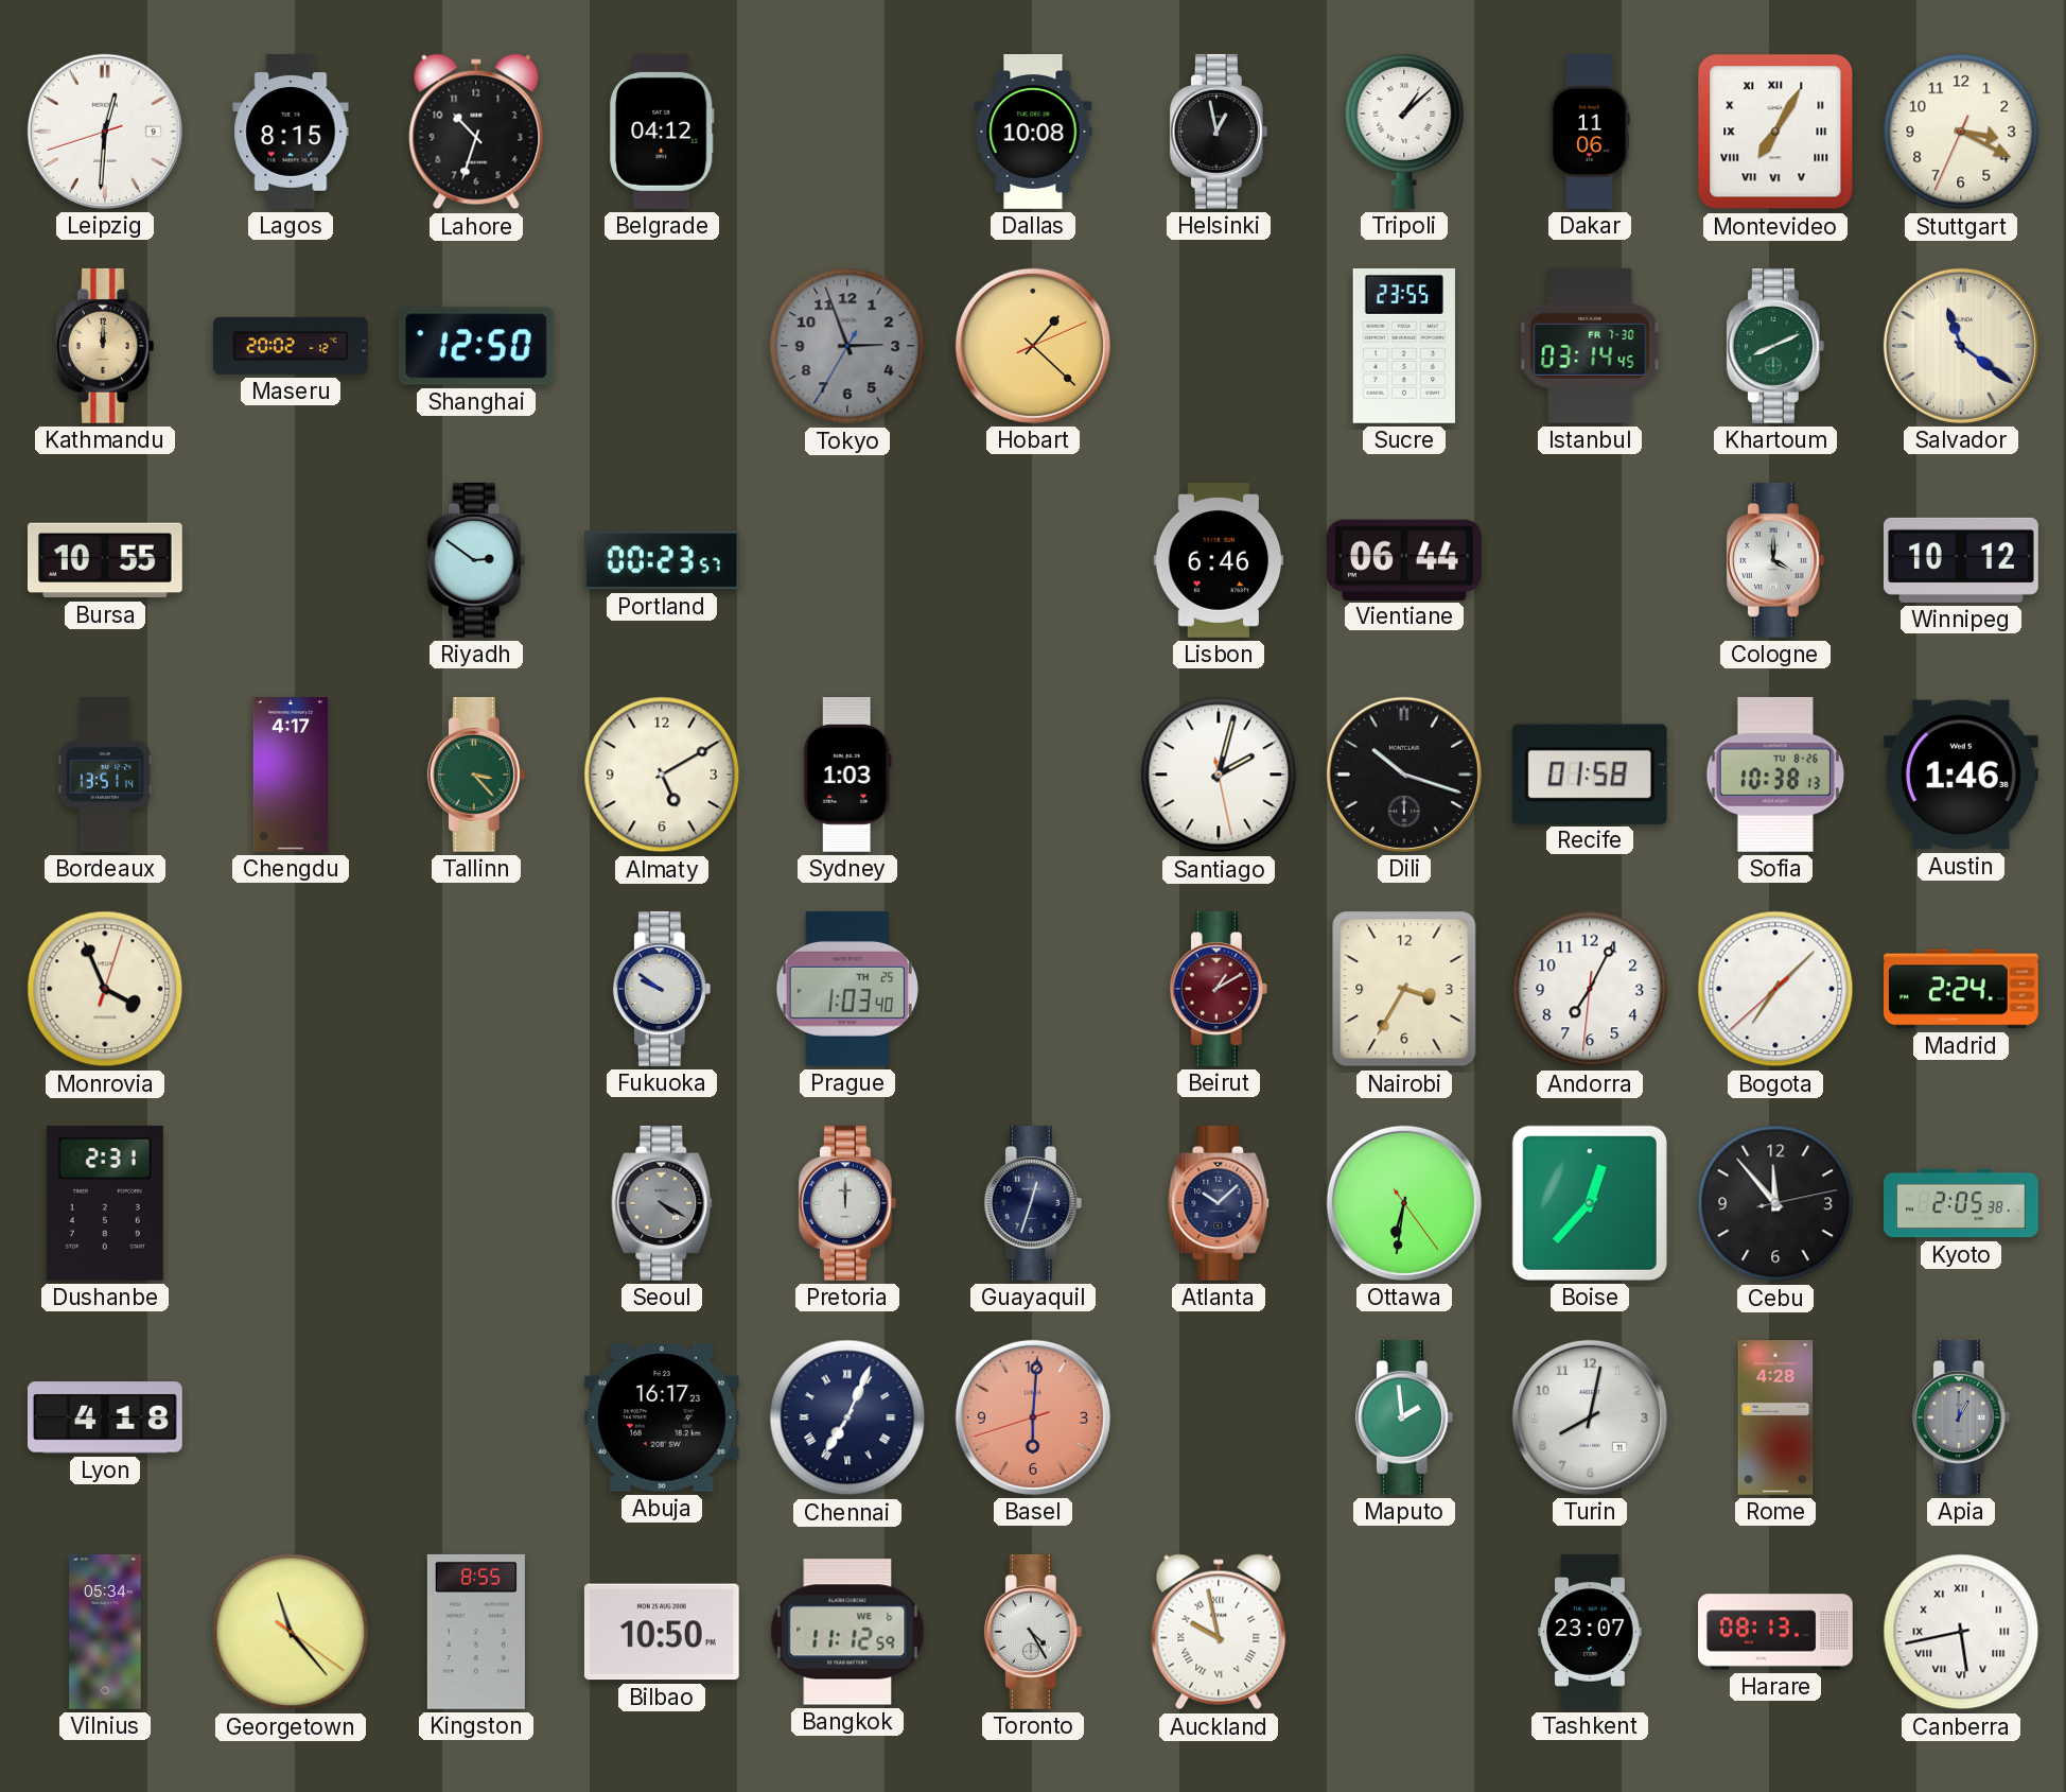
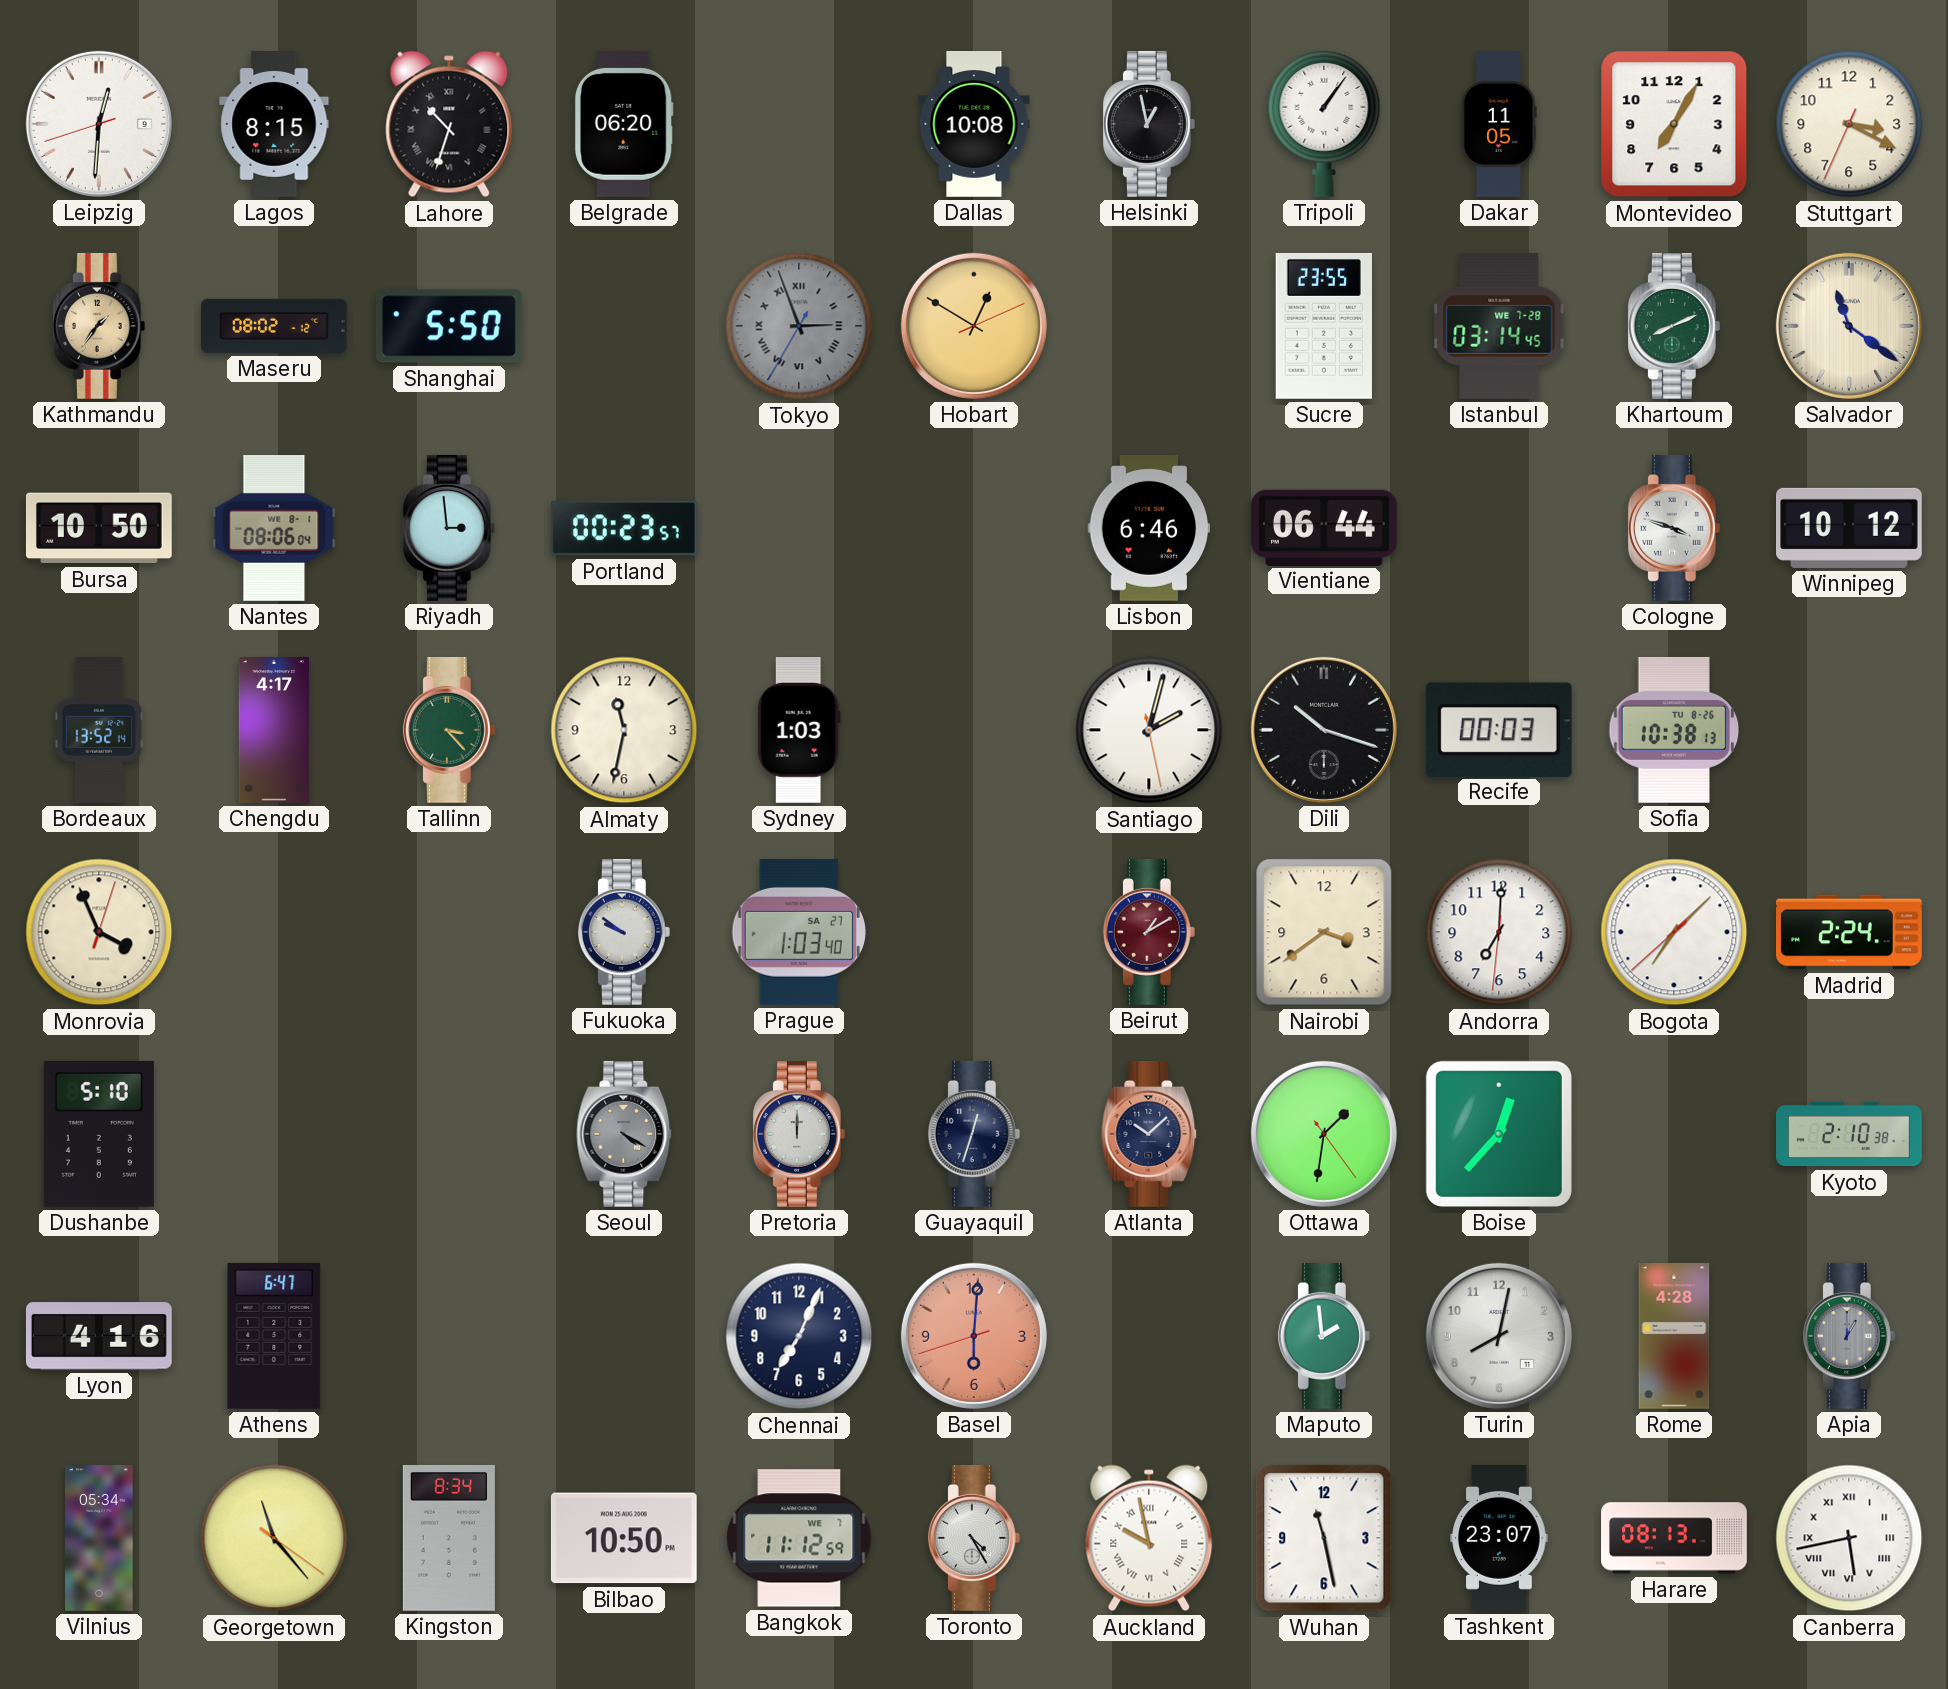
Lahore numerals: Arabic -> Roman
Belgrade: 04:12 -> 06:20
Tripoli: 1:08 -> 1:06
Dakar: 11:06 -> 11:05
Montevideo numerals: Roman -> Arabic
Kathmandu: 12:00 -> 1:36
Maseru: 20:02 -> 08:02
Shanghai: 12:50 -> 5:50
Tokyo numerals: Arabic -> Roman
Hobart: 1:22 -> 12:50
Istanbul date: FR 7-30 -> WE 7-28
Bursa: 10:55 -> 10:50
Nantes: none -> 08:06
Riyadh: 2:51 -> 2:59
Cologne: 4:00 -> 3:48
Bordeaux: 13:51 -> 13:52
Almaty: 5:10 -> 11:32
Recife: 01:58 -> 00:03
Austin: 1:46 -> none
Prague date: TH 25 -> SA 27
Nairobi: 3:35 -> 3:39
Andorra: 7:04 -> 7:00
Dushanbe: 2:31 -> 5:10
Ottawa: 6:31 -> 1:31
Cebu: 11:53 -> none
Kyoto: 2:05 -> 2:10
Lyon: 4:18 -> 4:16
Athens: none -> 6:47
Abuja: 16:17 -> none
Chennai numerals: Roman -> Arabic
Kingston: 8:55 -> 8:34
Bangkok date: WE 6 -> WE 7
Wuhan: none -> 11:28
